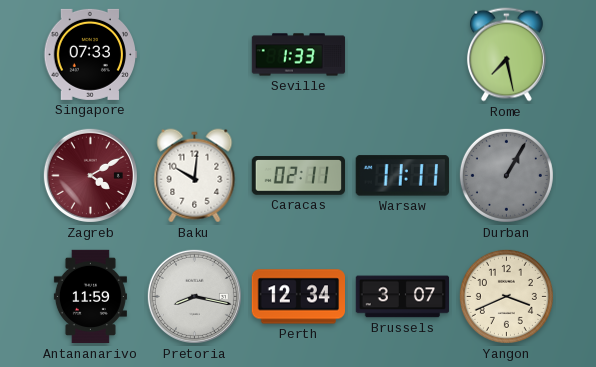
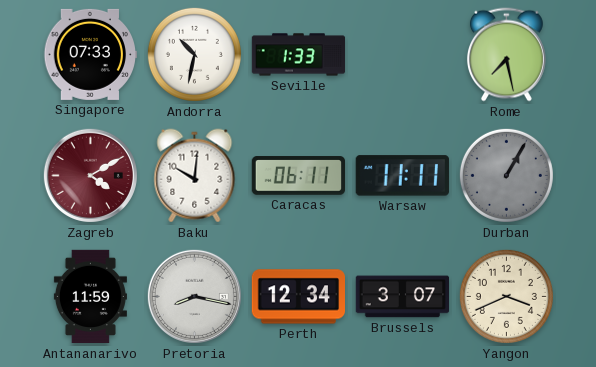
Andorra: none -> 10:32
Caracas: 02:11 -> 06:11
